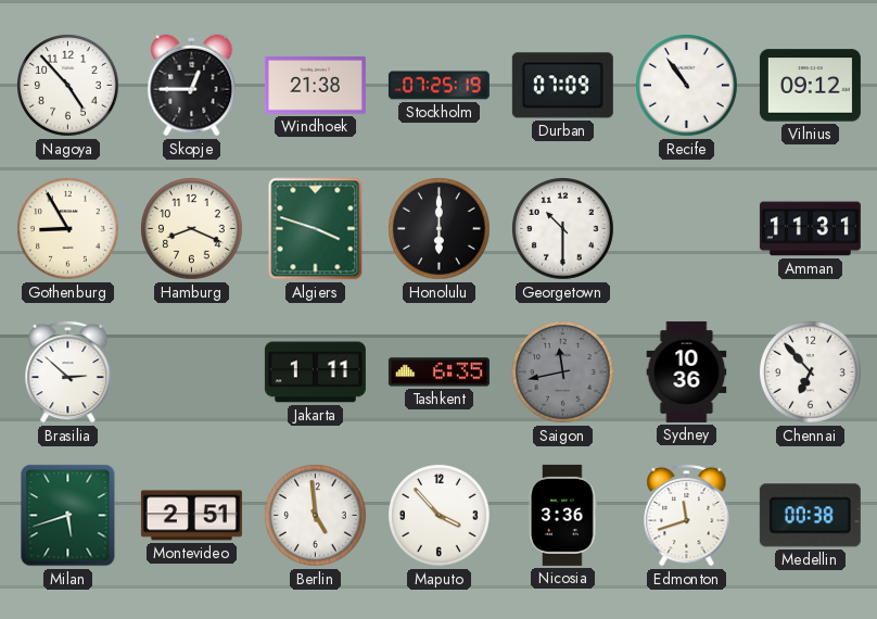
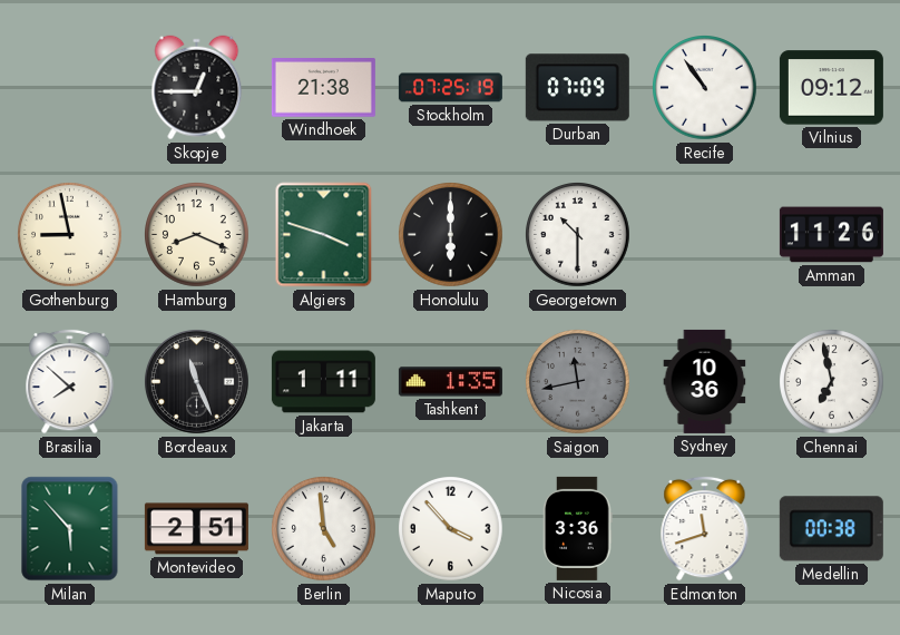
Nagoya: 4:53 -> none
Gothenburg: 8:55 -> 8:58
Amman: 11:31 -> 11:26
Brasilia: 2:52 -> 7:52
Bordeaux: none -> 11:26
Tashkent: 6:35 -> 1:35
Chennai: 6:53 -> 6:58
Milan: 5:42 -> 5:53
